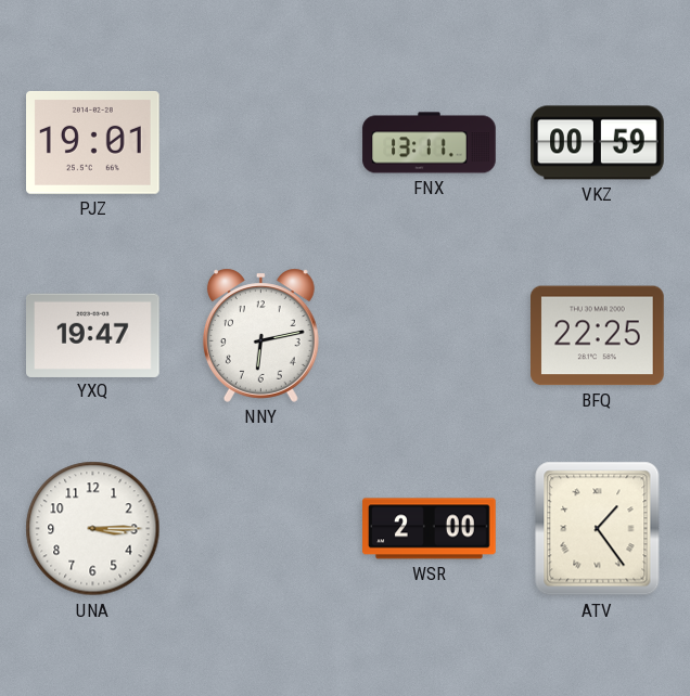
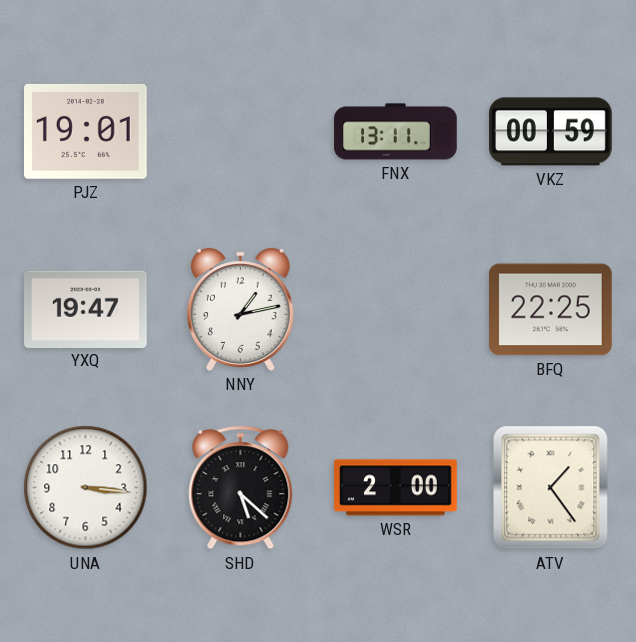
NNY: 6:13 -> 1:13
UNA: 3:15 -> 3:16
SHD: none -> 5:22
